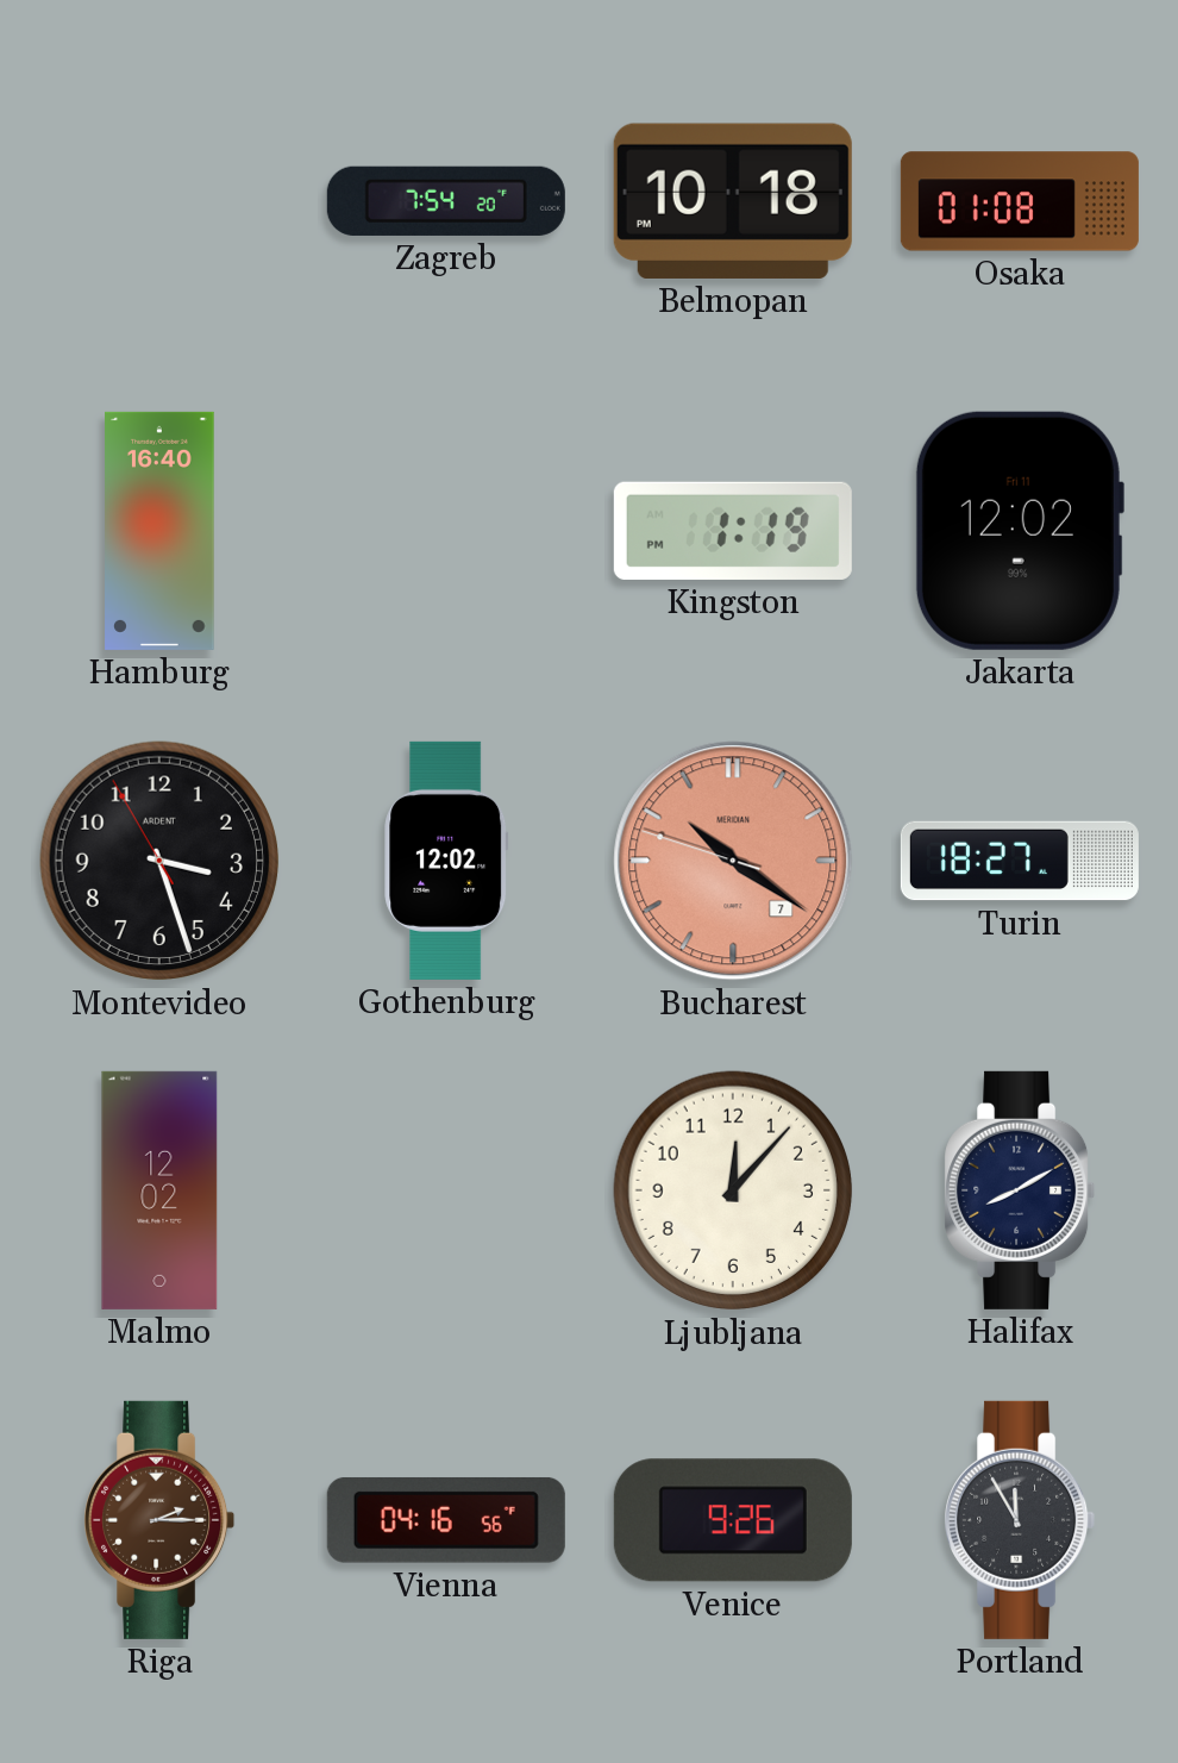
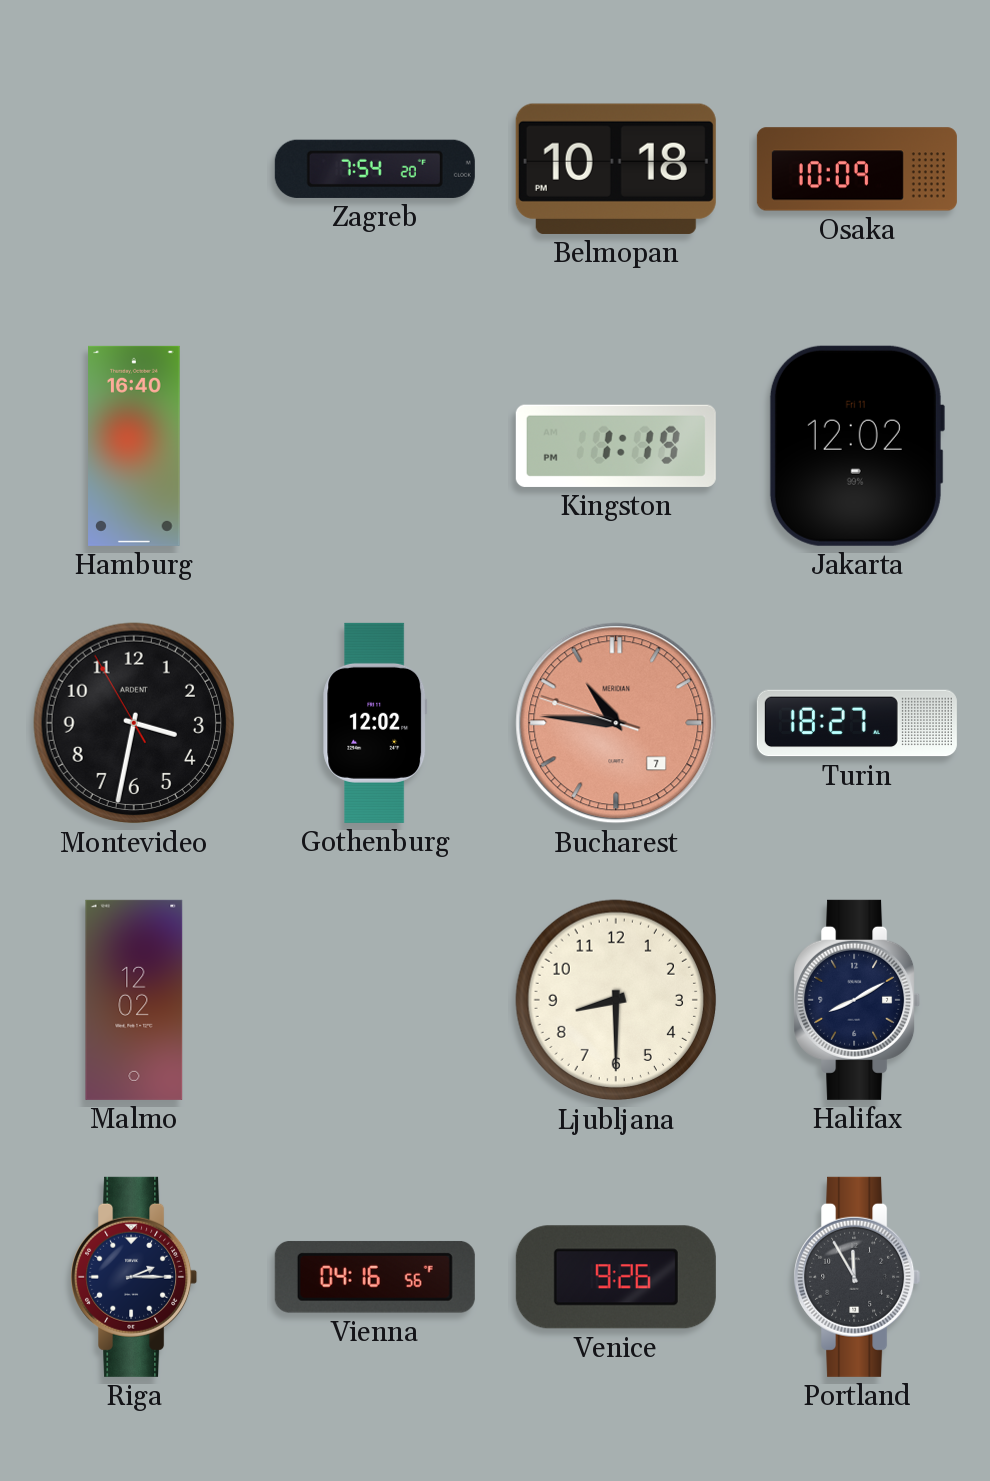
Osaka: 01:08 -> 10:09
Montevideo: 3:26 -> 3:31
Bucharest: 10:20 -> 10:45
Ljubljana: 12:07 -> 8:30
Riga dial: brown -> navy
